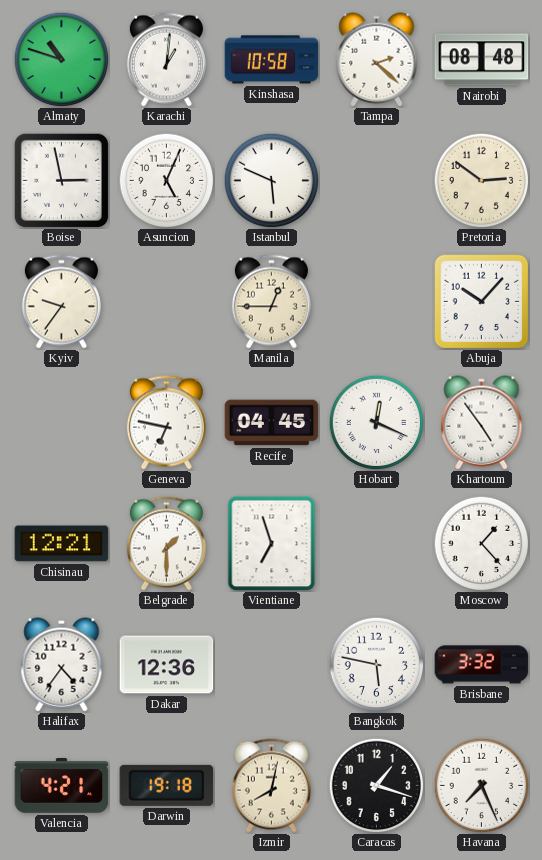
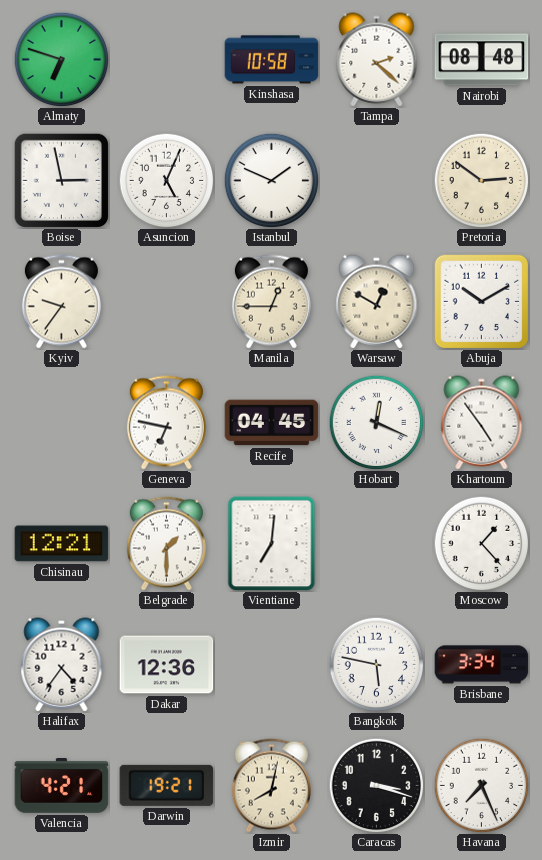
Almaty: 10:48 -> 6:48
Karachi: 1:01 -> none
Istanbul: 5:49 -> 1:49
Warsaw: none -> 12:50
Abuja: 10:07 -> 10:10
Vientiane: 6:57 -> 7:01
Brisbane: 3:32 -> 3:34
Darwin: 19:18 -> 19:21
Caracas: 1:18 -> 3:18
